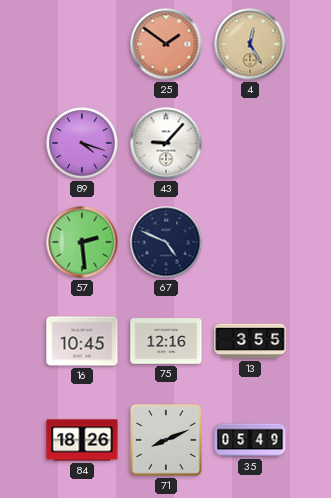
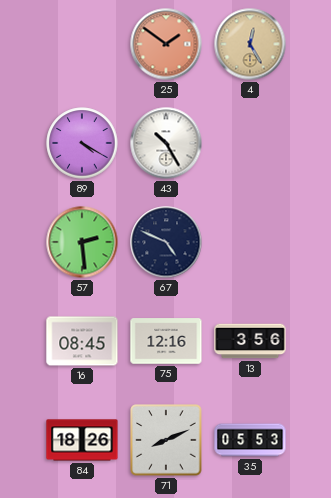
89: 4:18 -> 4:20
43: 9:07 -> 10:25
16: 10:45 -> 08:45
13: 3:55 -> 3:56
35: 05:49 -> 05:53
